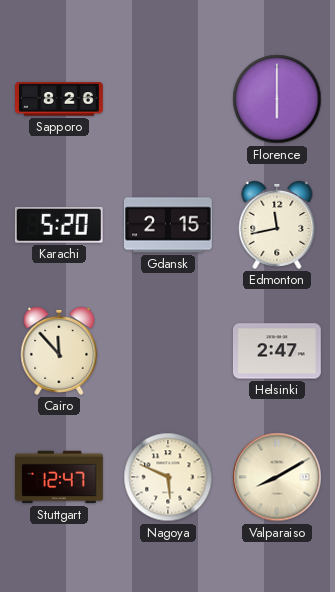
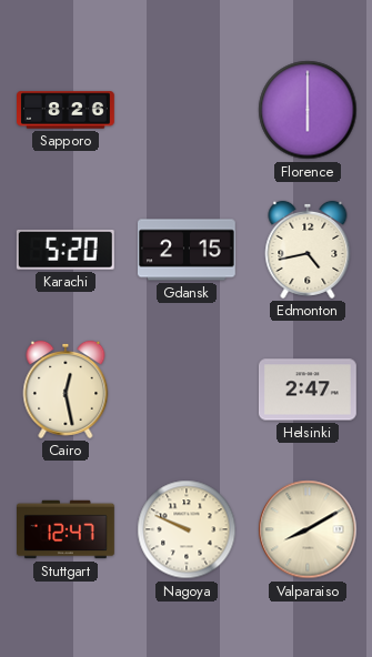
Edmonton: 11:43 -> 4:43
Cairo: 11:53 -> 12:28
Nagoya: 5:49 -> 9:49
